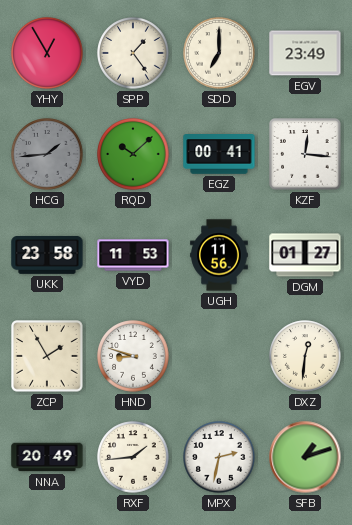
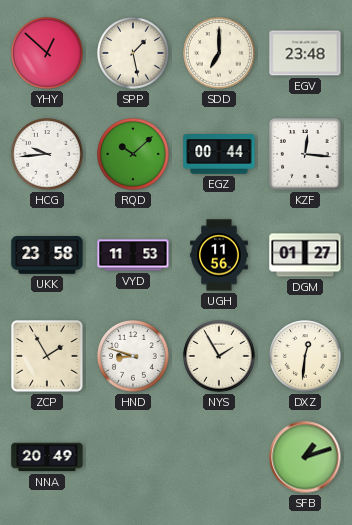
YHY: 12:55 -> 12:52
SPP: 1:24 -> 1:28
EGV: 23:49 -> 23:48
HCG: 1:44 -> 9:44
HCG dial: grey -> white
EGZ: 00:41 -> 00:44
NYS: none -> 1:55
RXF: 1:44 -> none
MPX: 2:32 -> none
